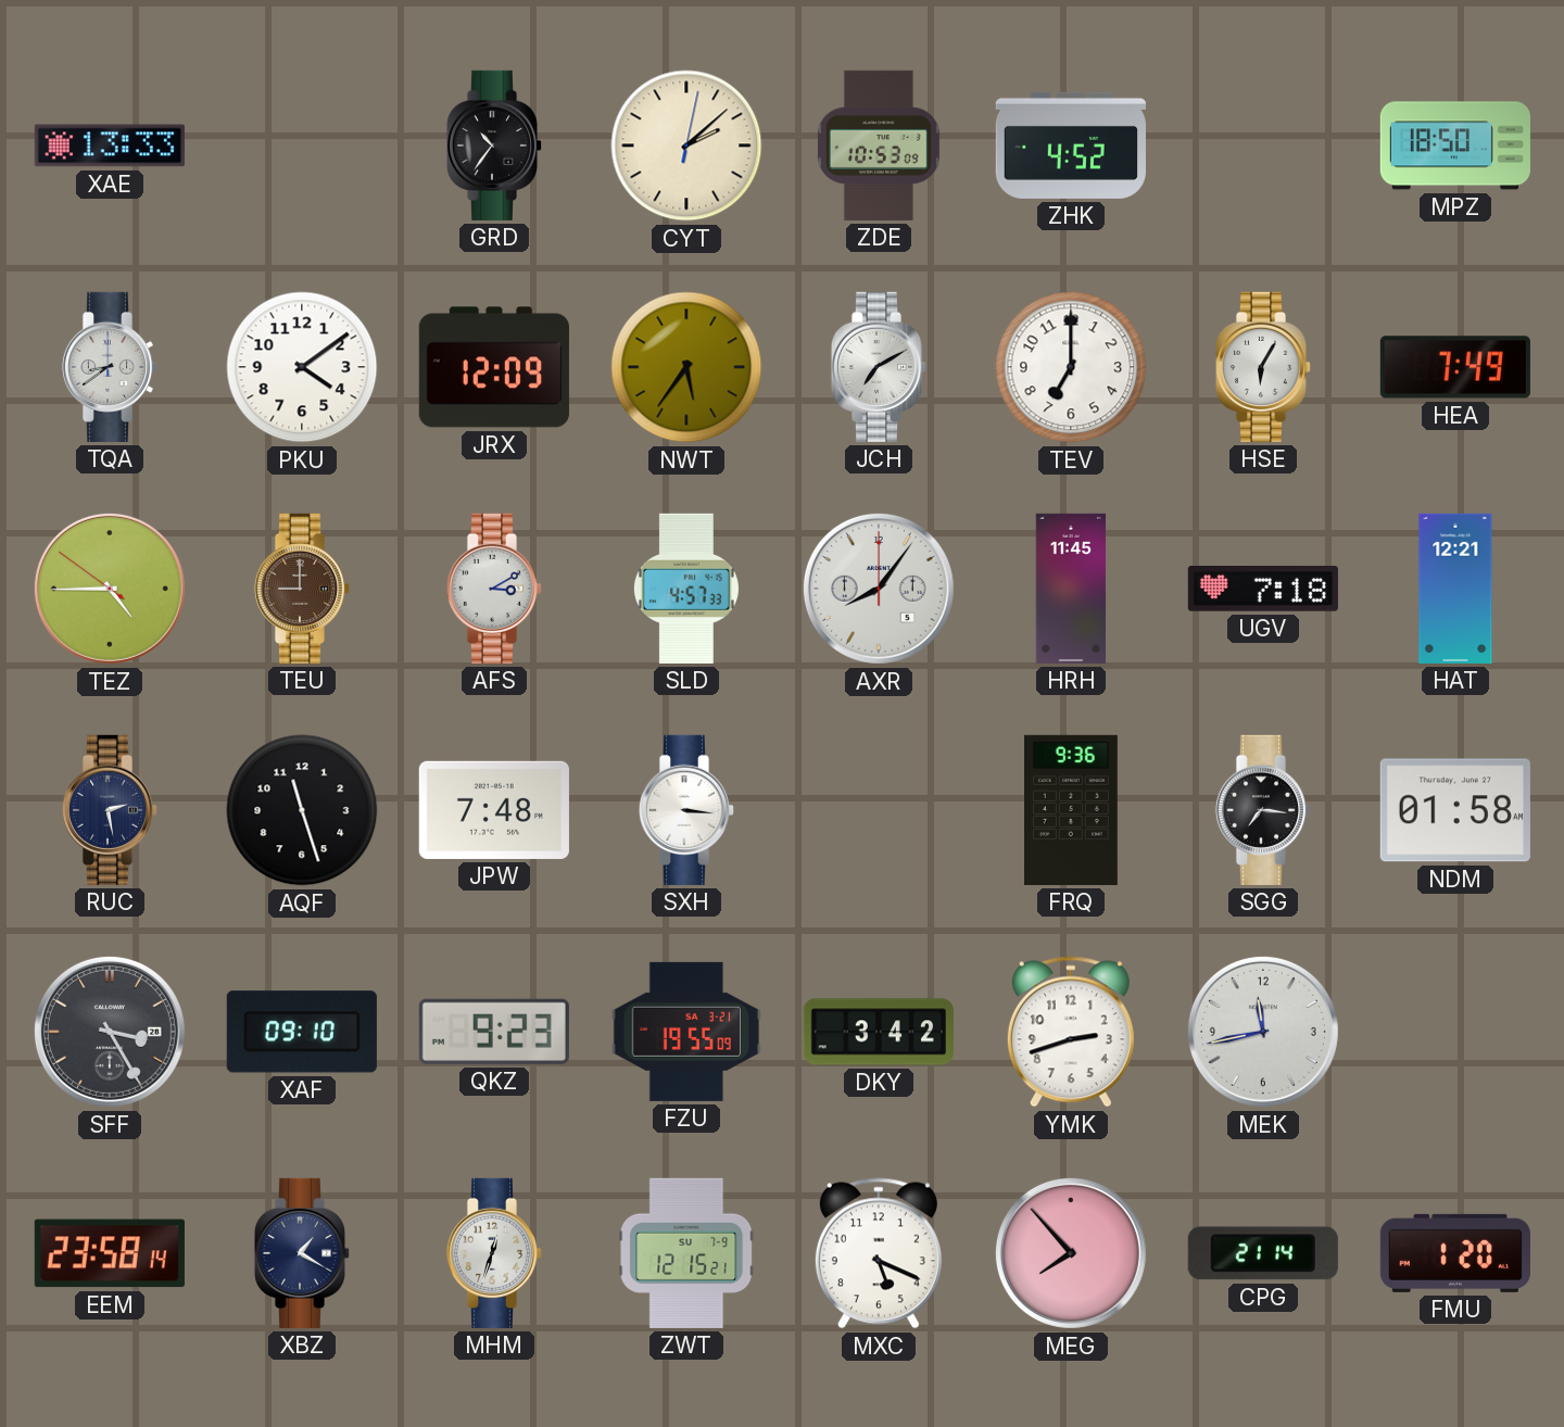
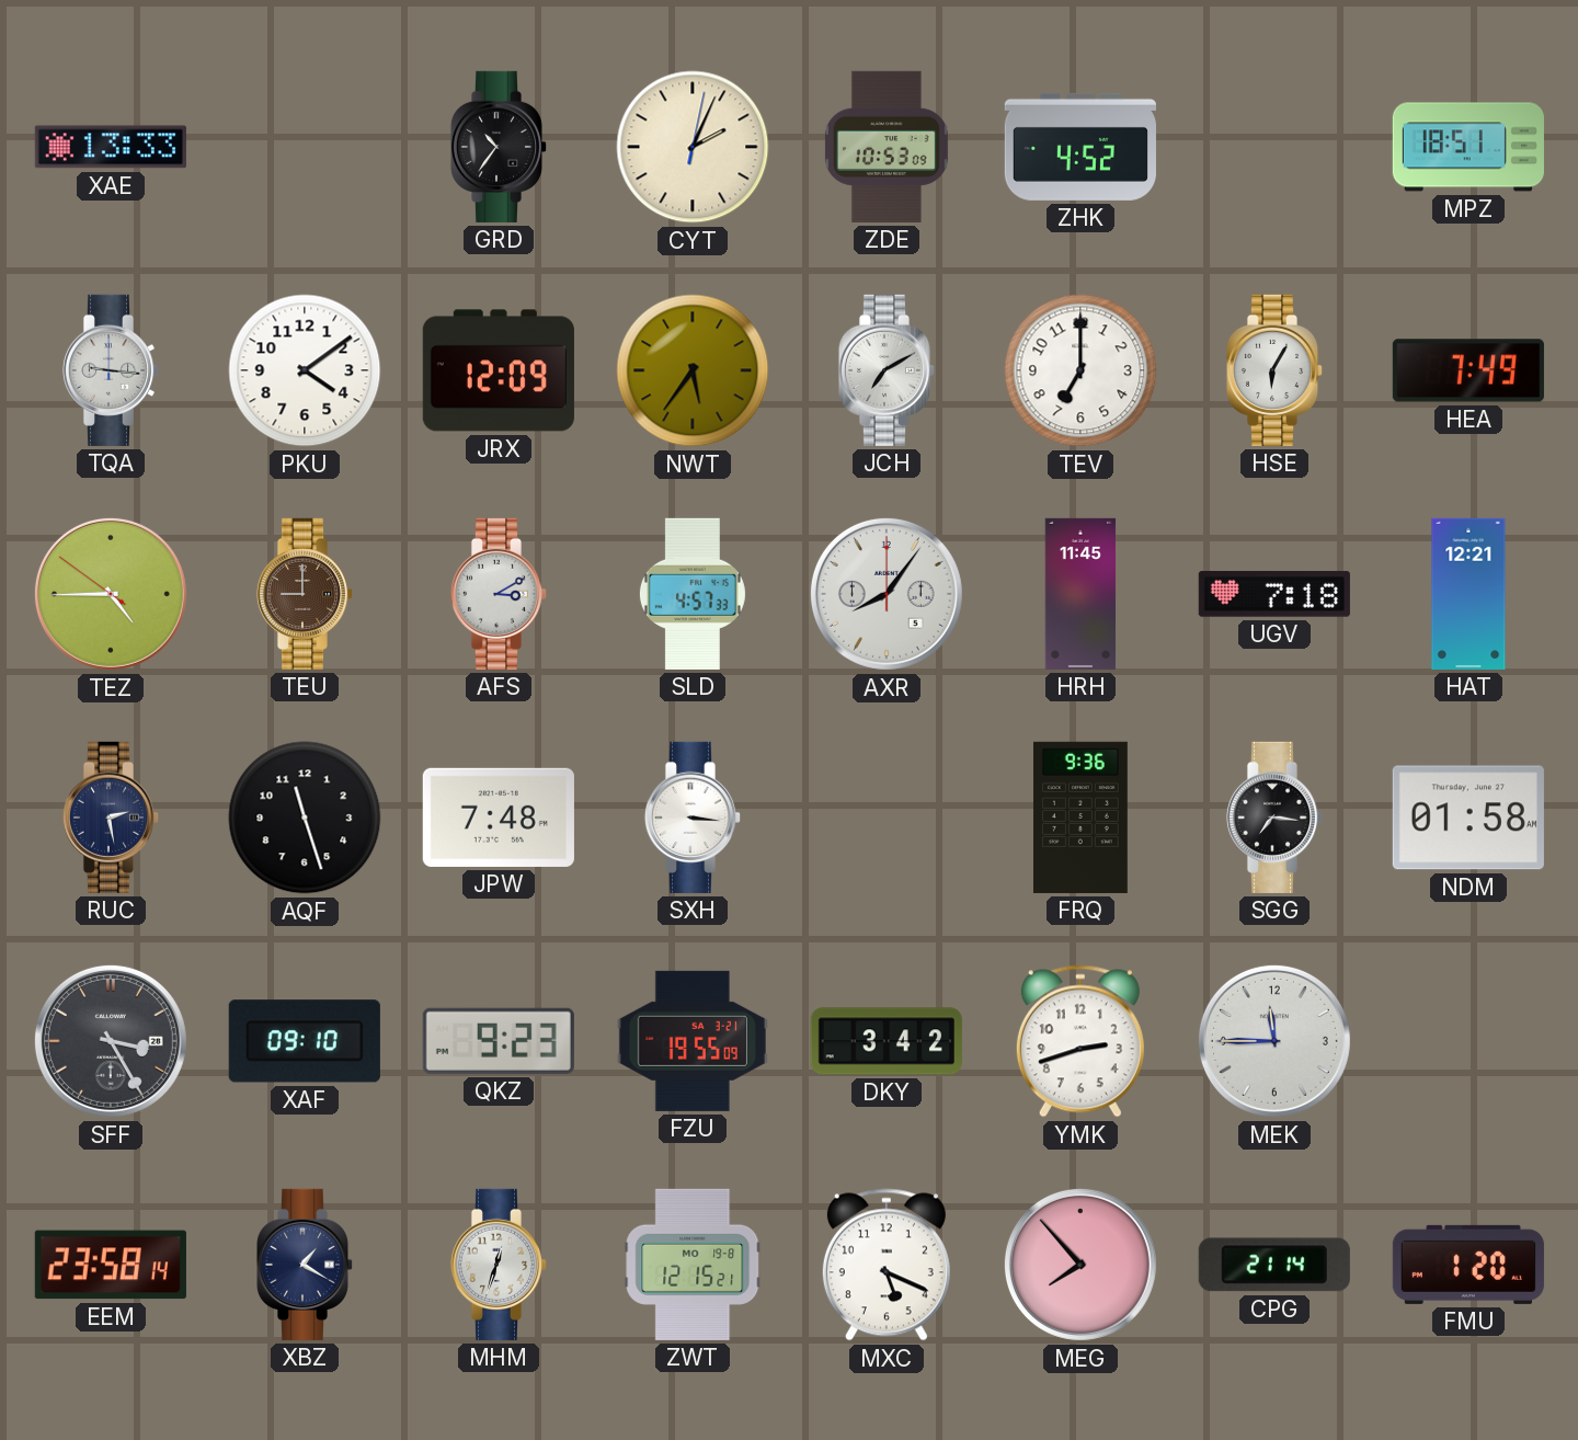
CYT: 2:08 -> 2:04
MPZ: 18:50 -> 18:51
TQA: 8:39 -> 9:16
MEK: 11:43 -> 11:45
ZWT date: SU 7-9 -> MO 19-8
